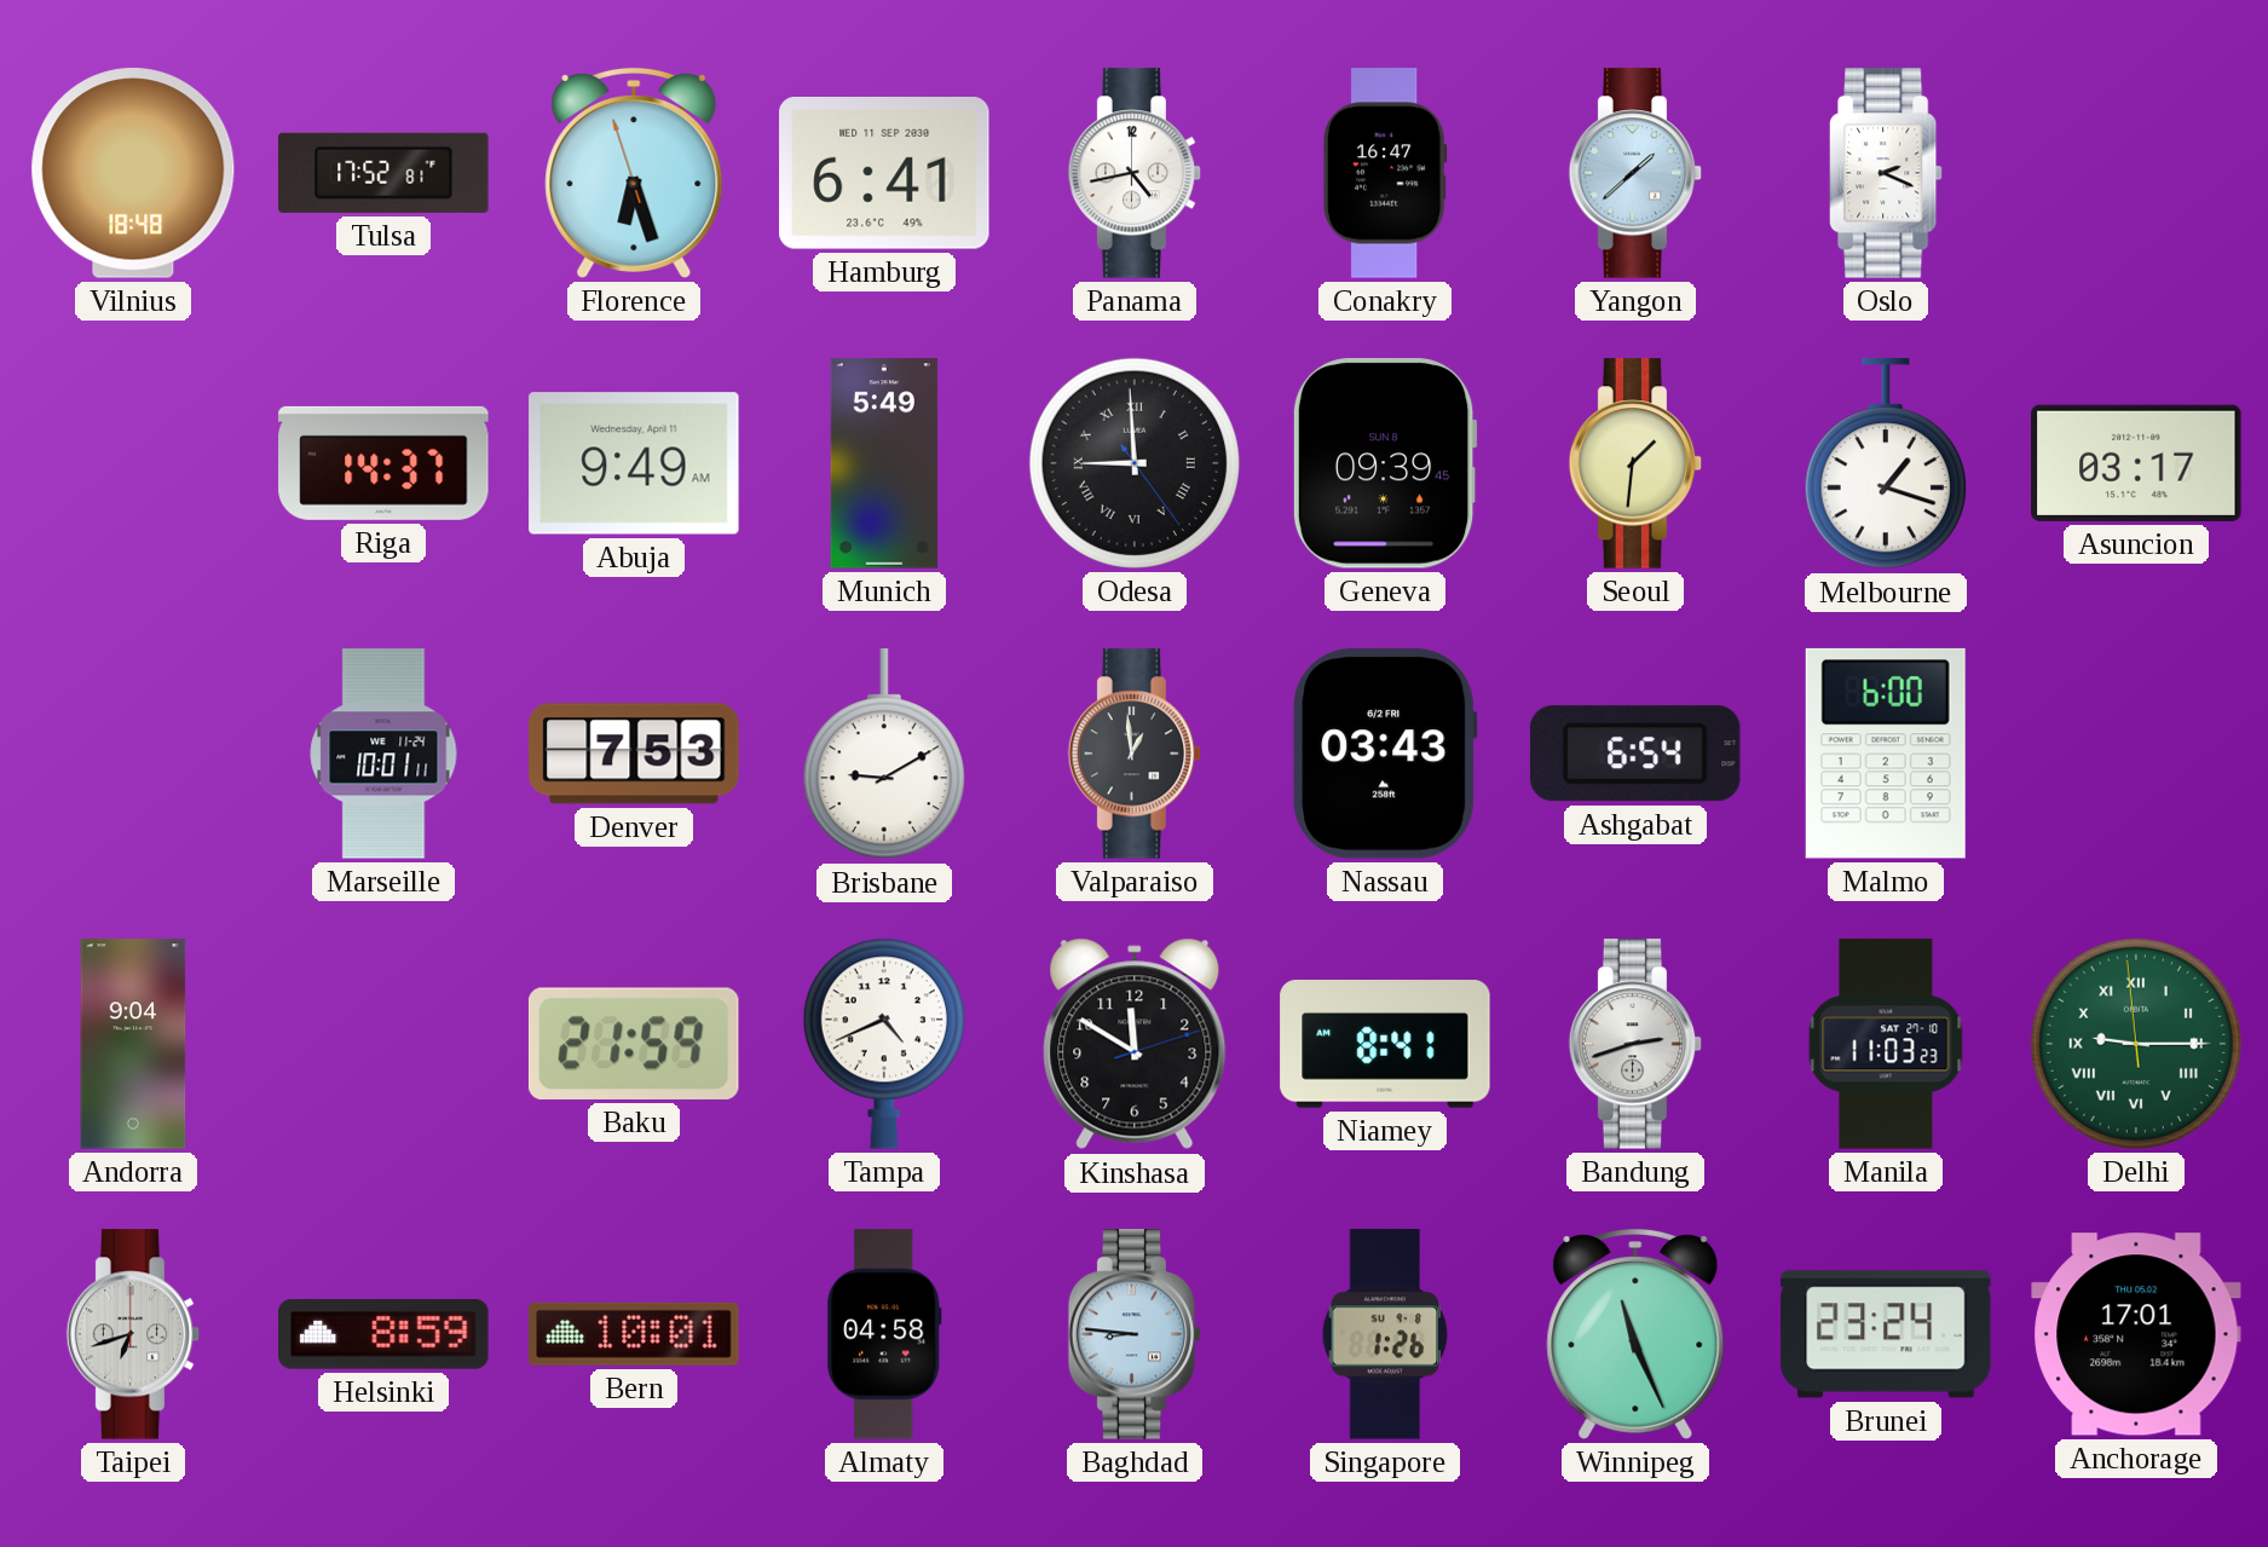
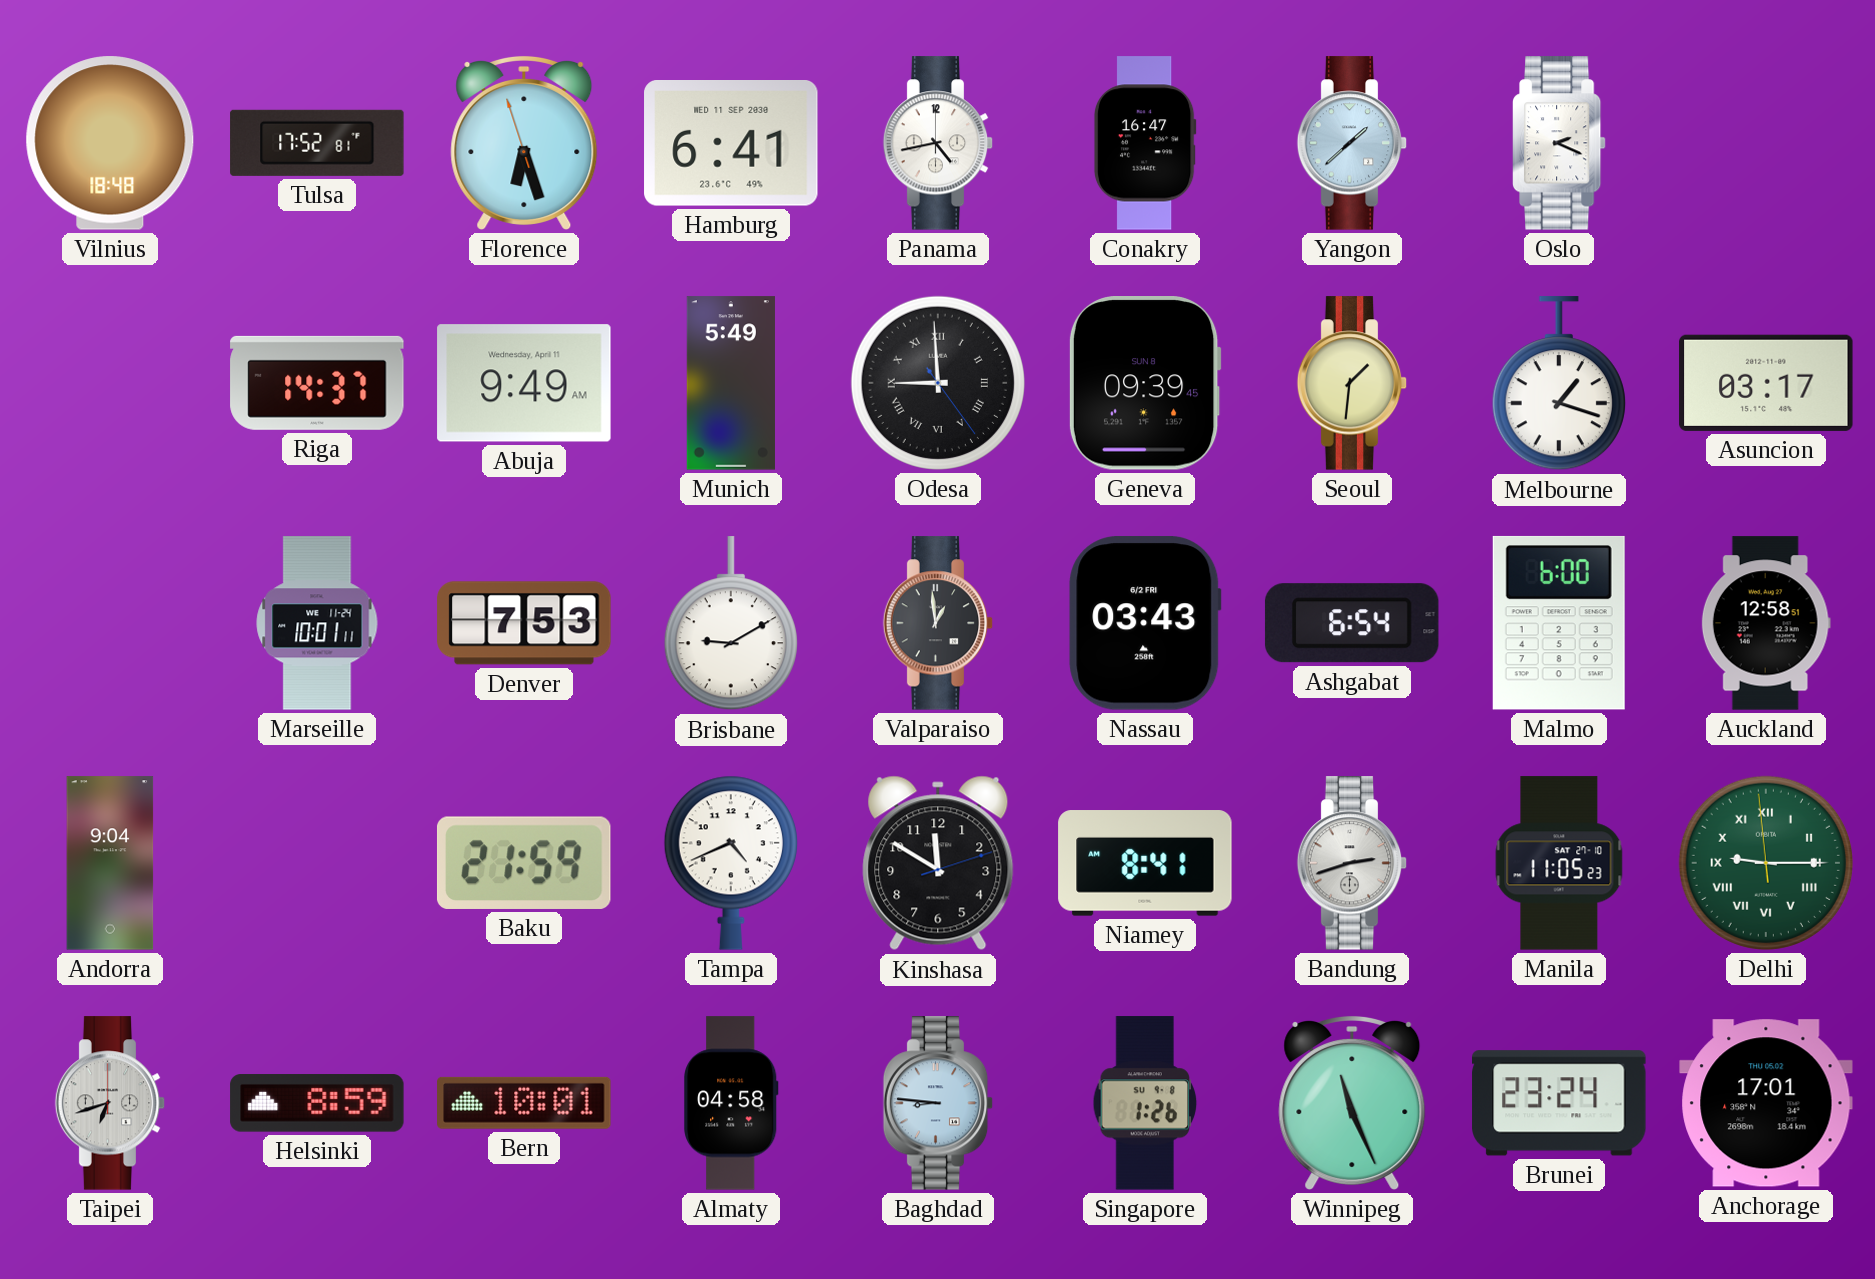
Auckland: none -> 12:58
Manila: 11:03 -> 11:05
